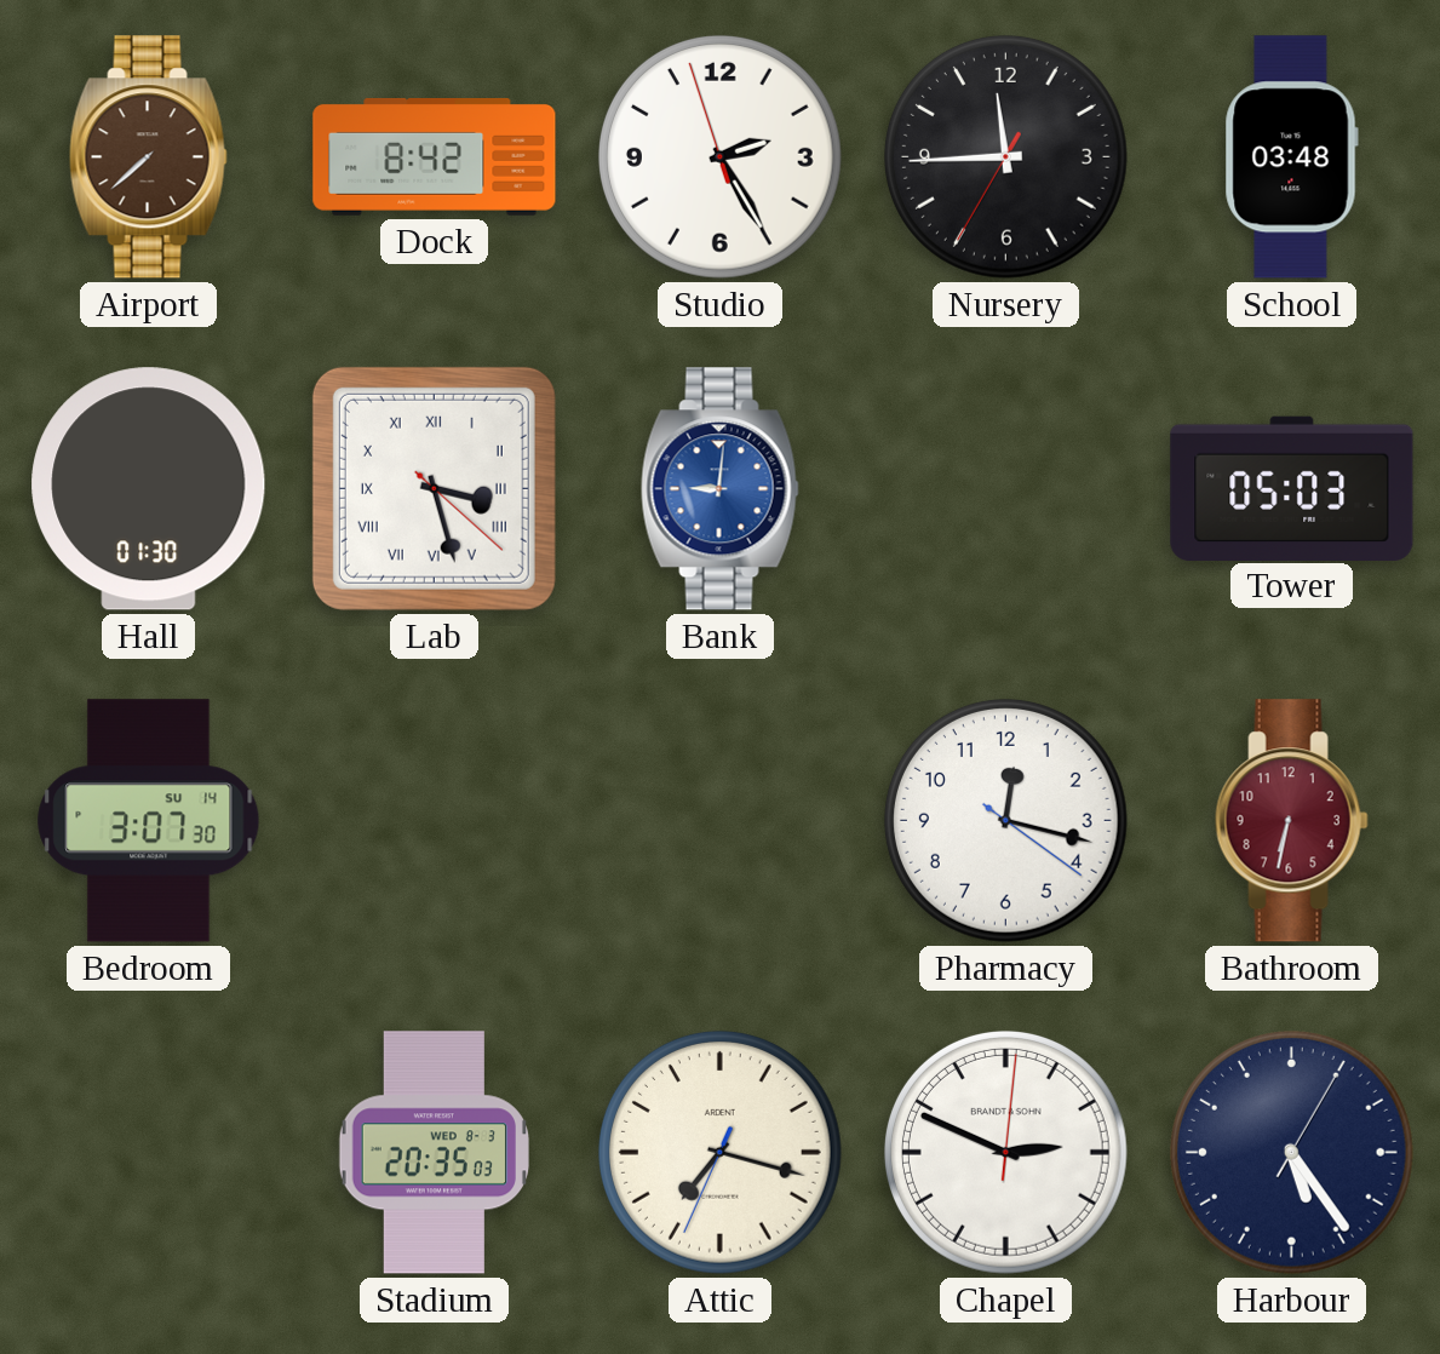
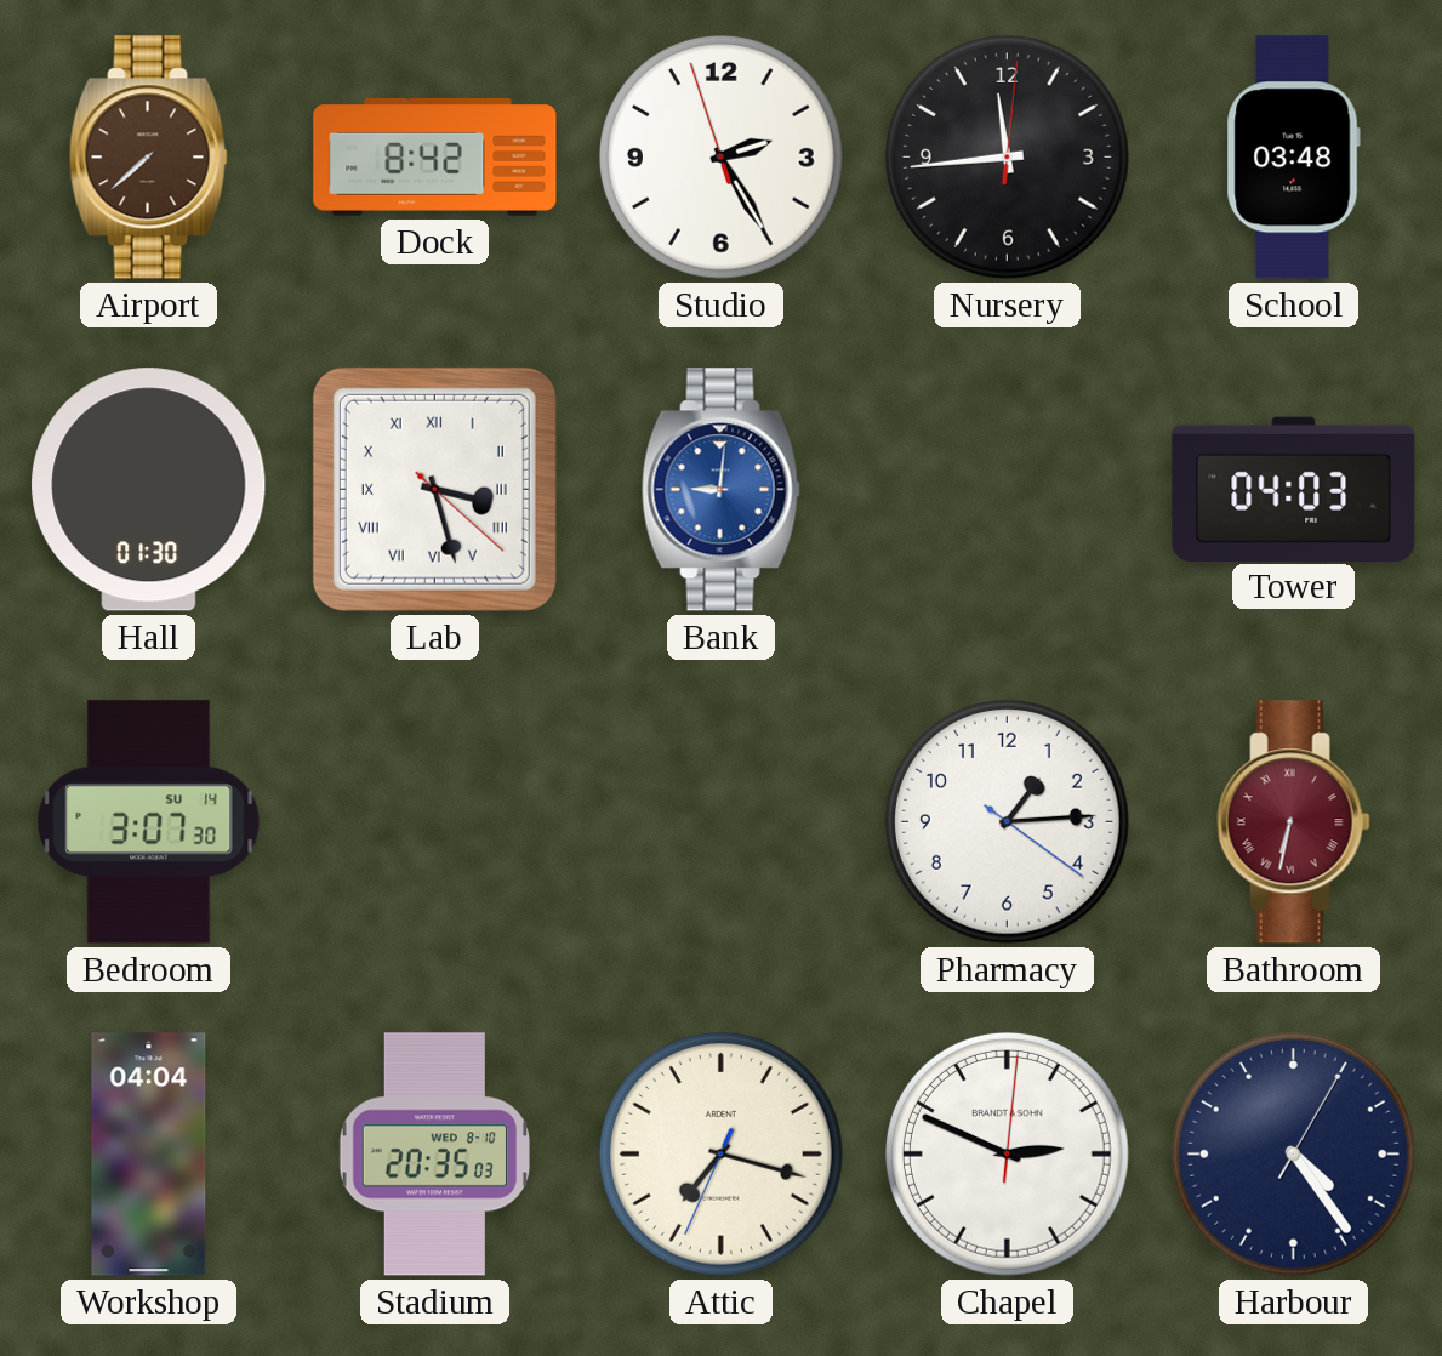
Nursery: 11:44:35 -> 11:44:01
Tower: 05:03 -> 04:03
Pharmacy: 12:17 -> 1:14
Bathroom numerals: Arabic -> Roman
Workshop: none -> 04:04
Stadium date: WED 8-3 -> WED 8-10
Harbour: 5:24 -> 4:24
